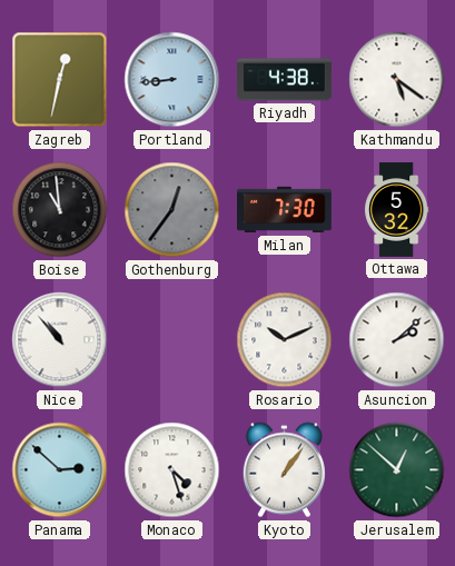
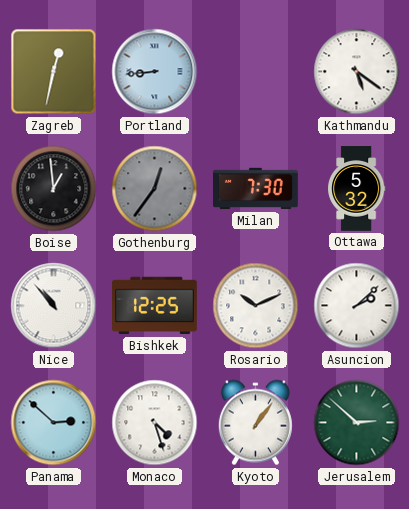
Riyadh: 4:38 -> none
Boise: 10:59 -> 12:59
Bishkek: none -> 12:25
Jerusalem: 12:52 -> 2:52
